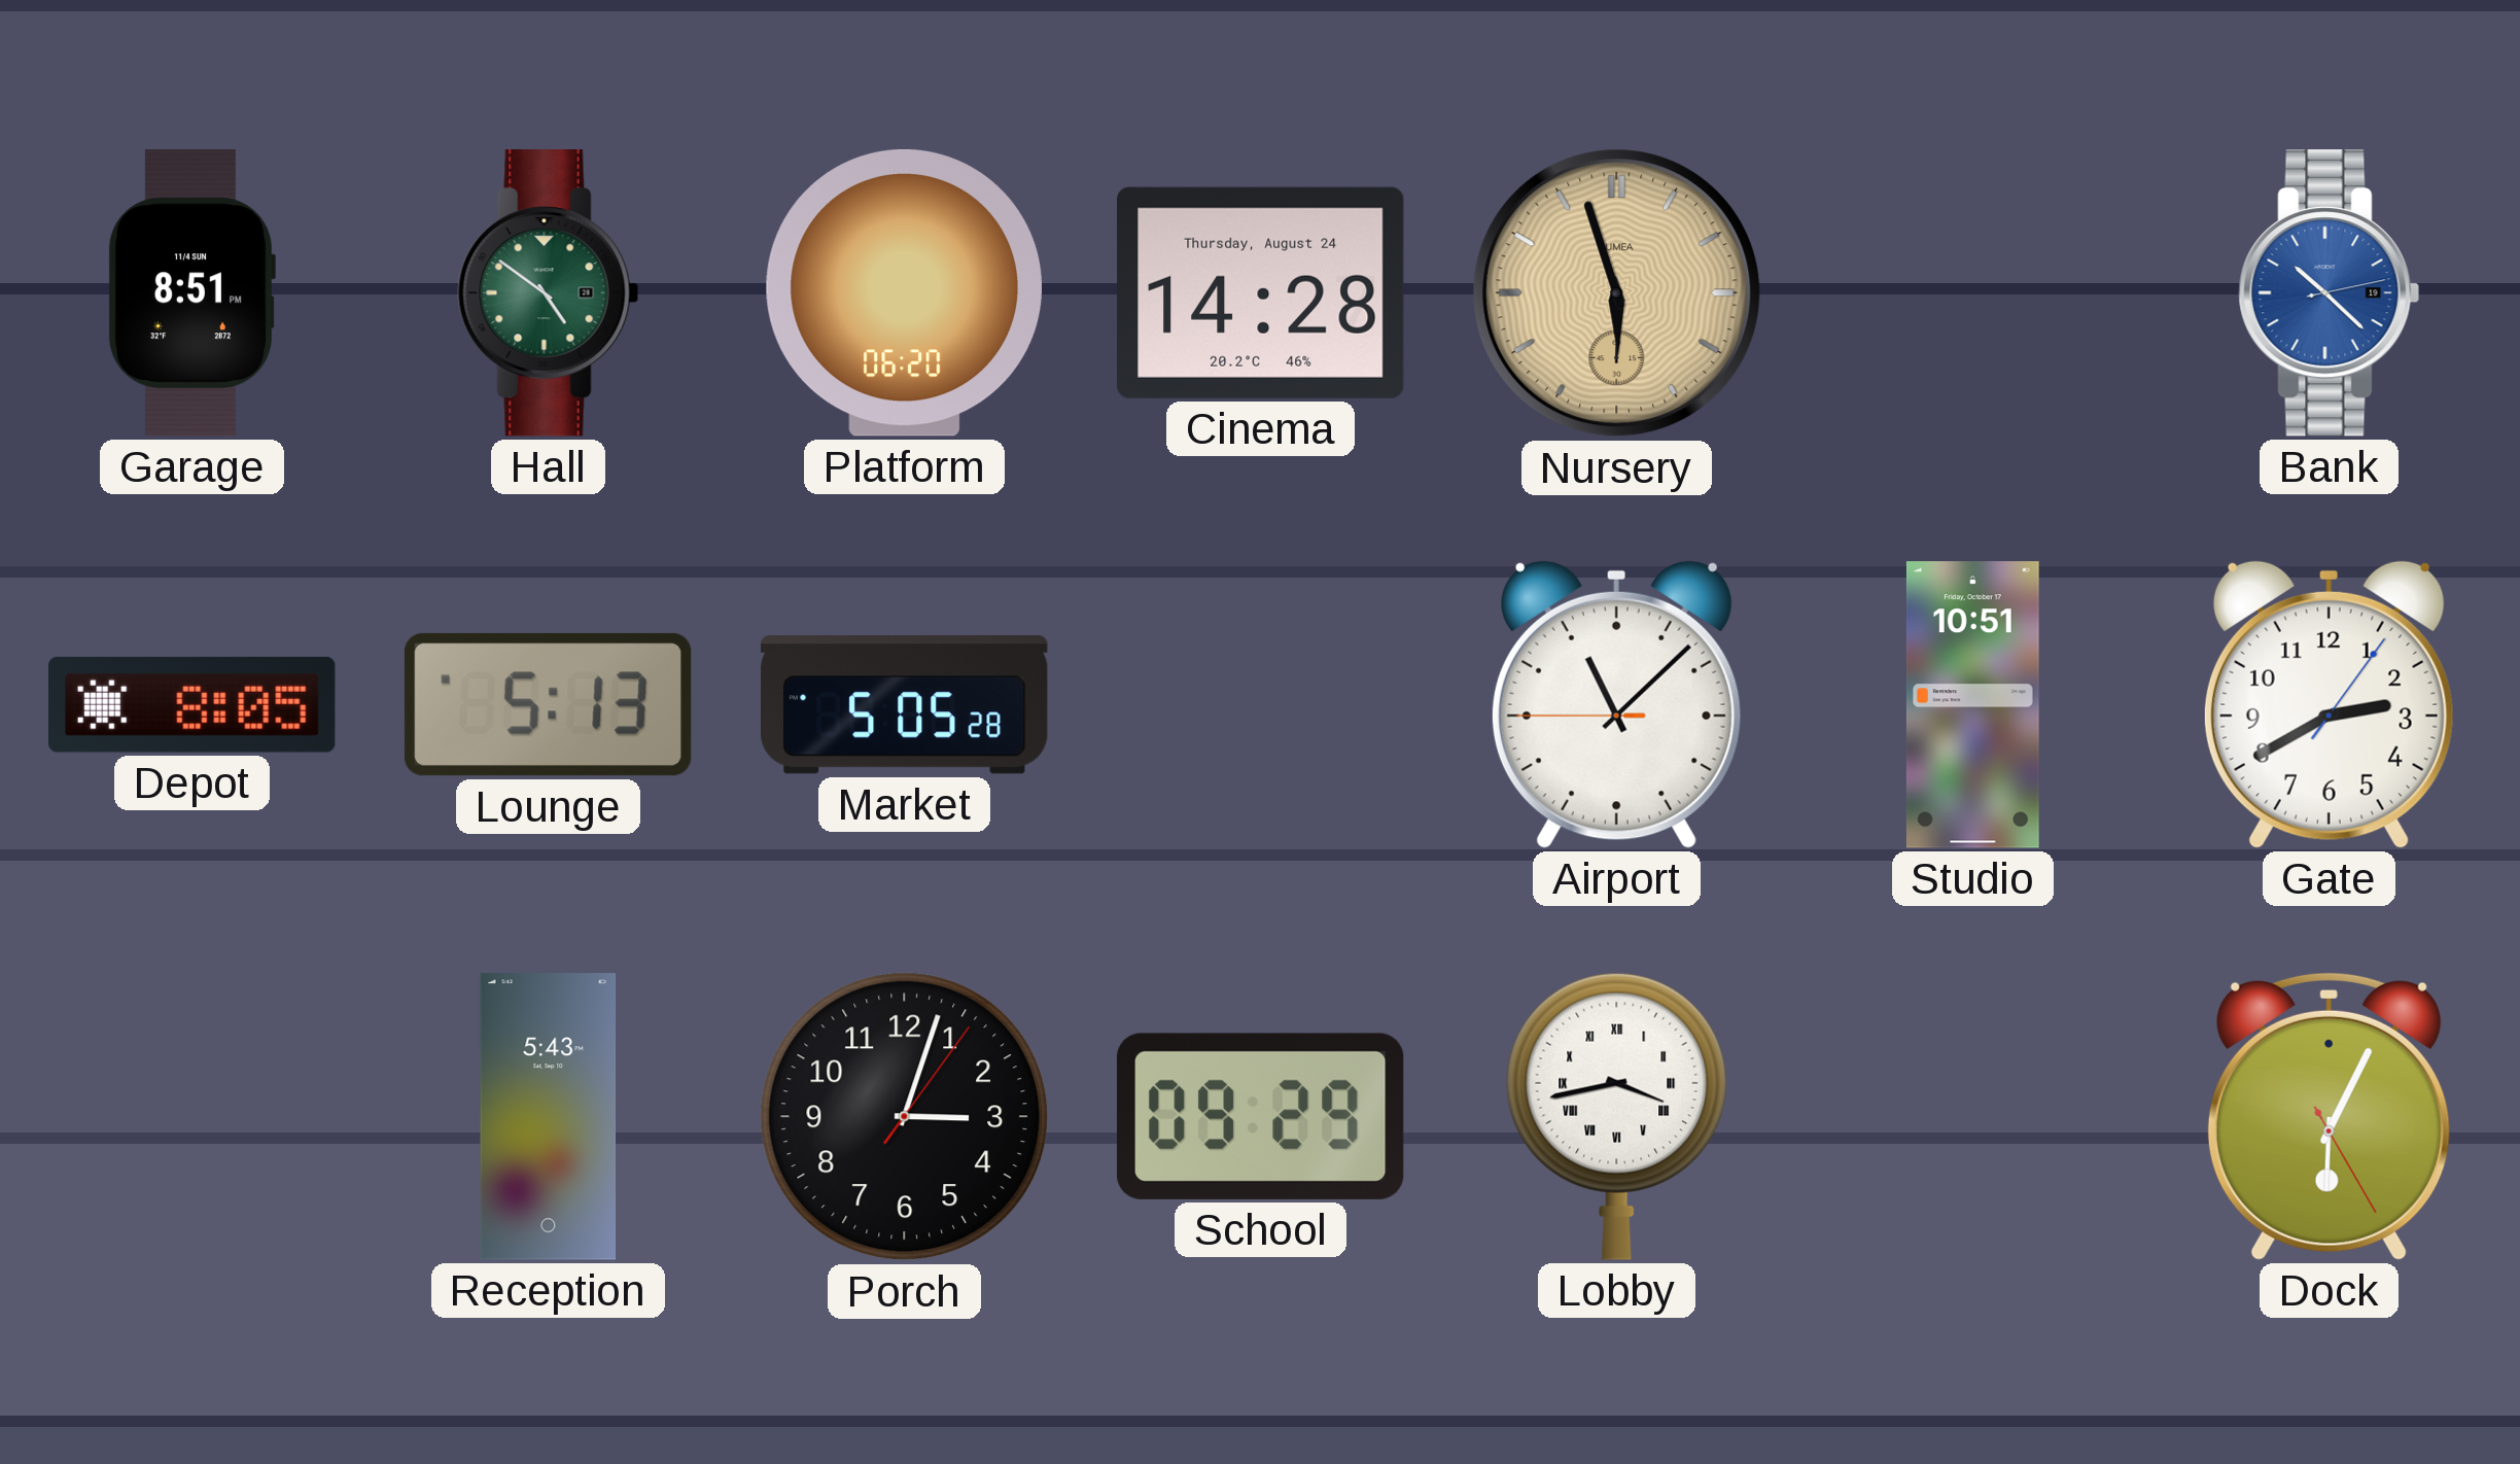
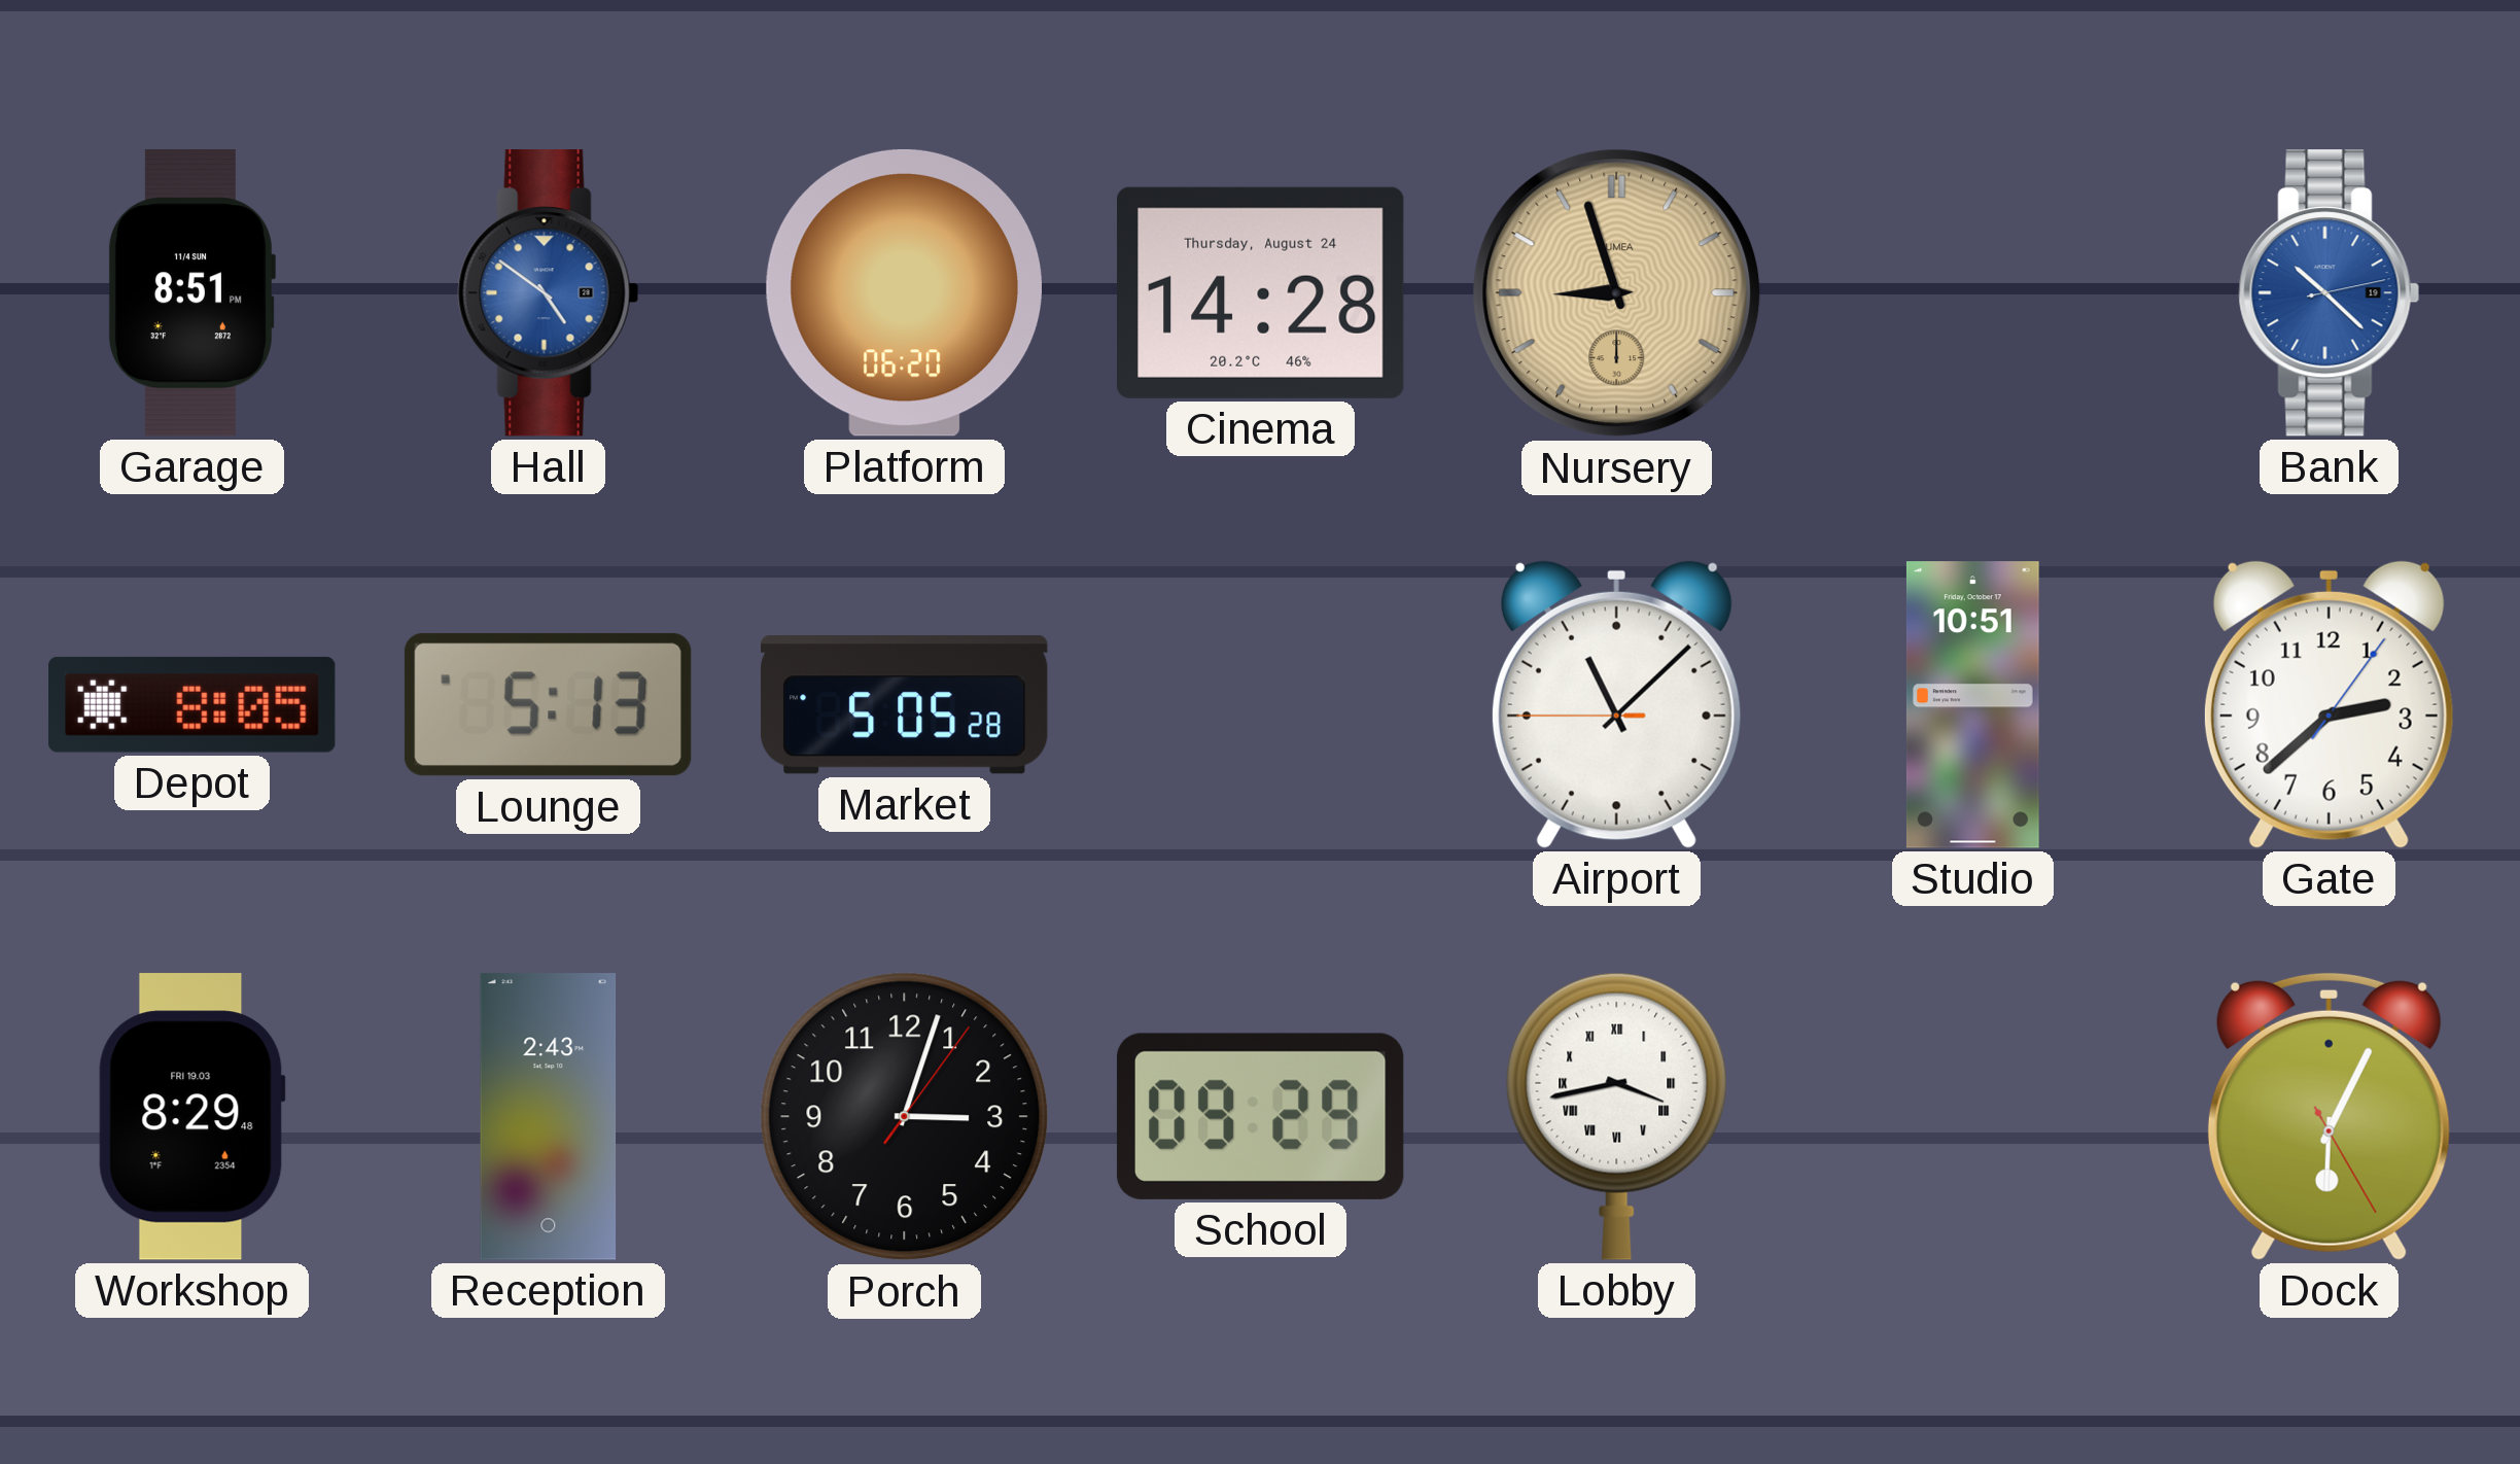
Hall dial: green -> blue
Nursery: 5:57 -> 8:57
Gate: 2:40 -> 2:38
Workshop: none -> 8:29
Reception: 5:43 -> 2:43
